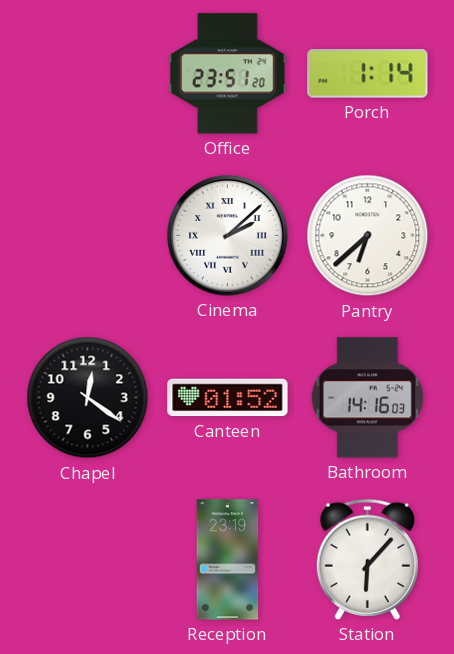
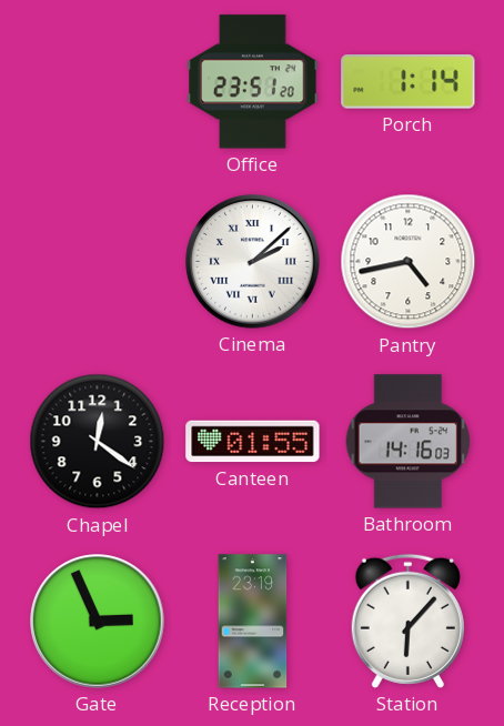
Pantry: 6:38 -> 4:43
Canteen: 01:52 -> 01:55
Gate: none -> 2:56
